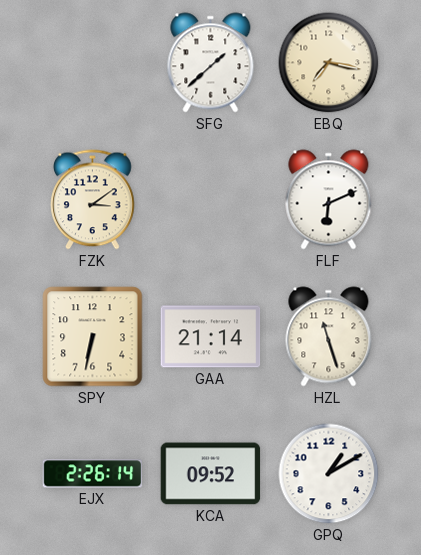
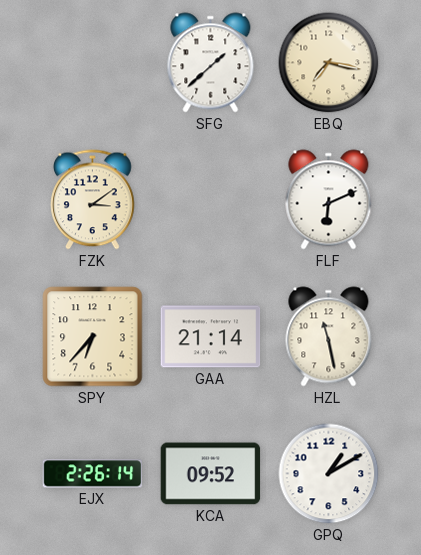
SPY: 6:32 -> 6:37
HZL: 11:27 -> 11:28
